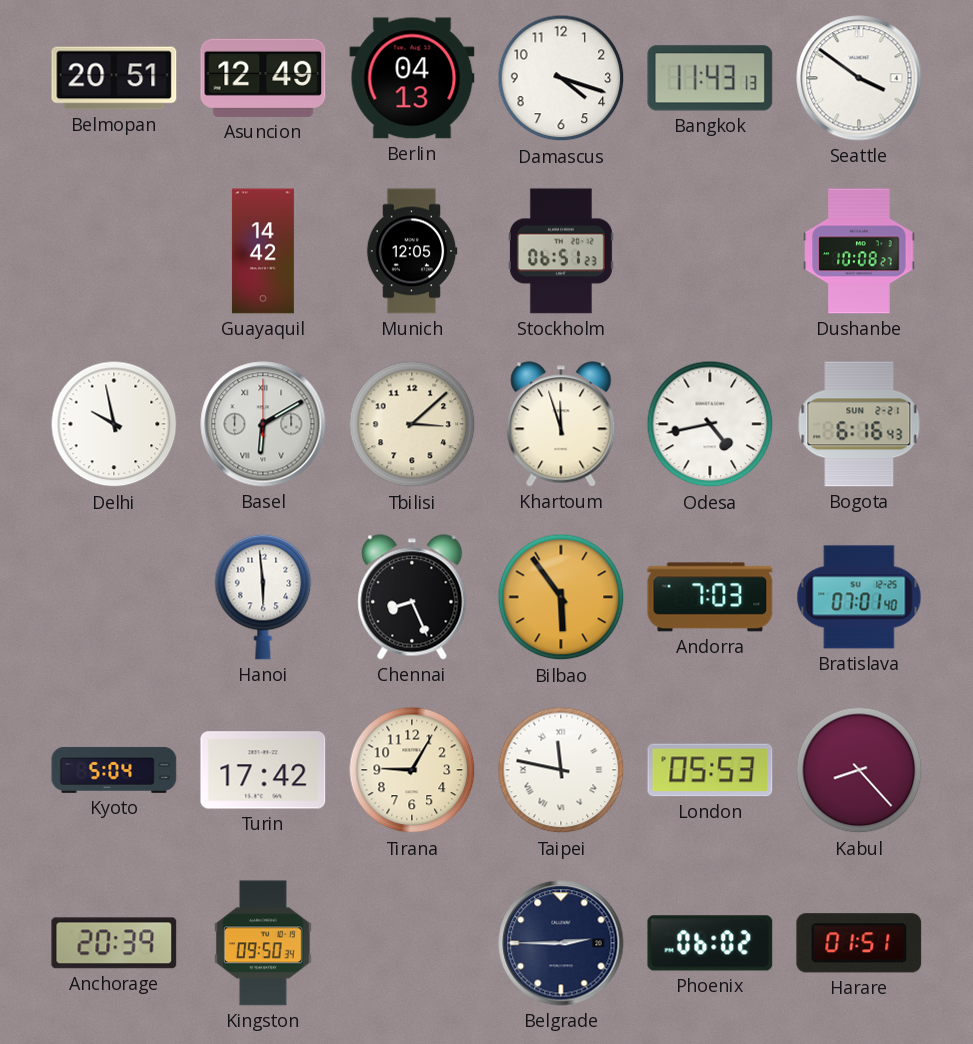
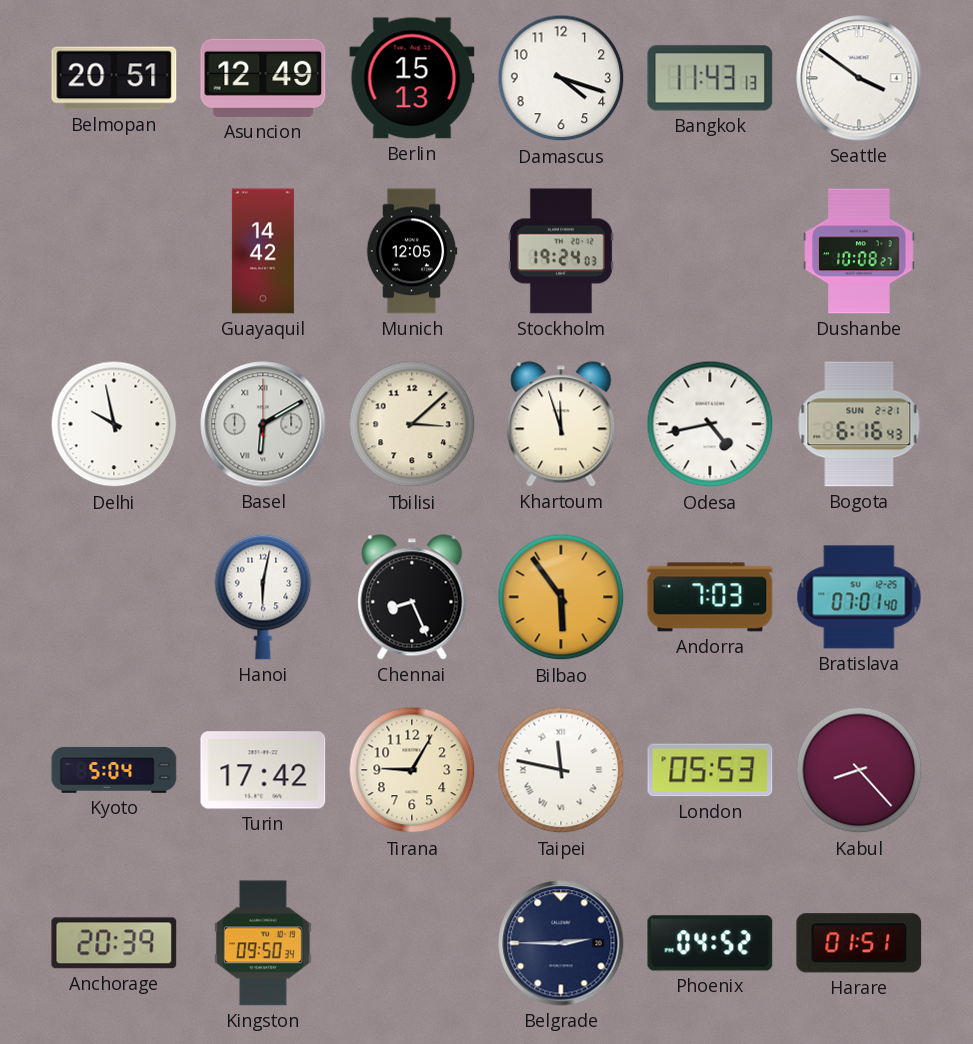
Berlin: 04:13 -> 15:13
Stockholm: 06:51 -> 19:24
Hanoi: 5:59 -> 6:02
Phoenix: 06:02 -> 04:52
